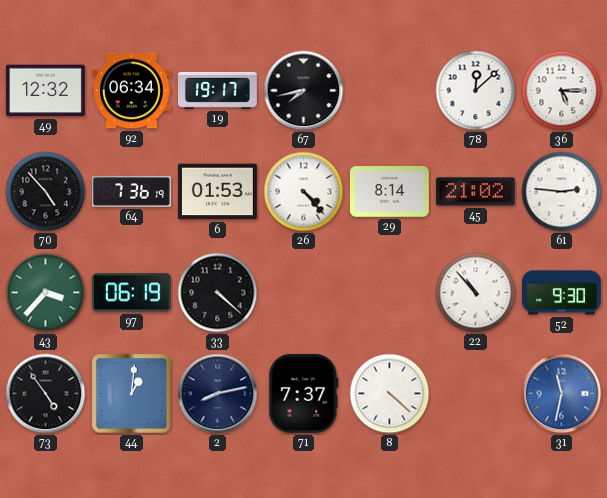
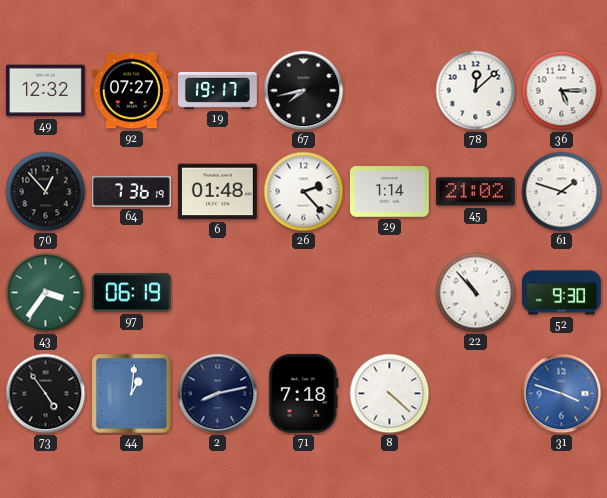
92: 06:34 -> 07:27
70: 4:53 -> 12:53
6: 01:53 -> 01:48
26: 4:23 -> 2:23
29: 8:14 -> 1:14
61: 2:46 -> 1:48
43: 3:37 -> 3:36
33: 4:22 -> none
71: 7:37 -> 7:18
31: 11:32 -> 3:48
